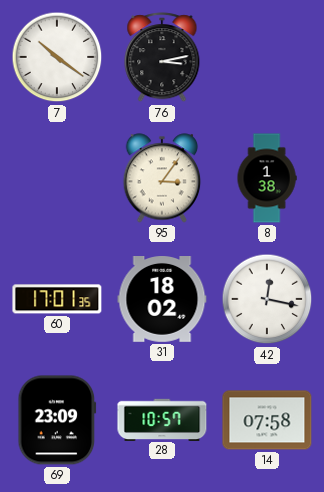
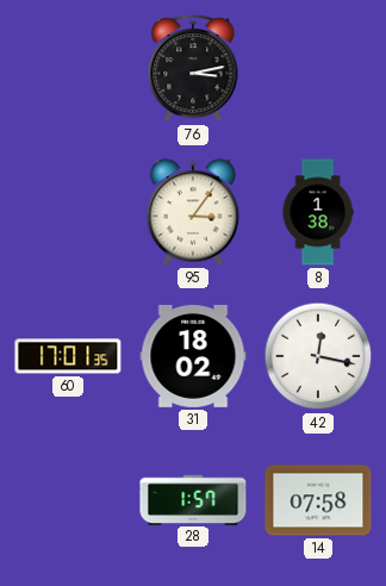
7: 10:21 -> none
69: 23:09 -> none
28: 10:57 -> 1:57
